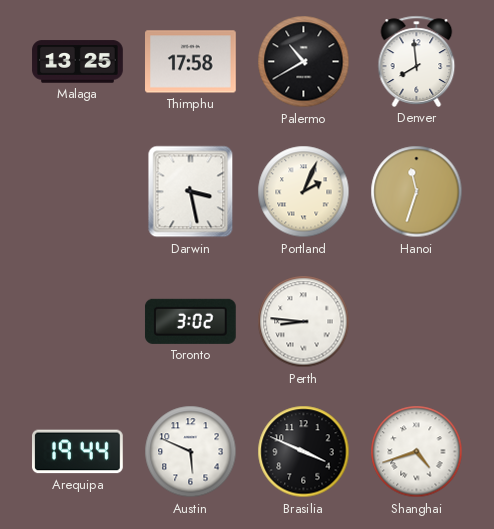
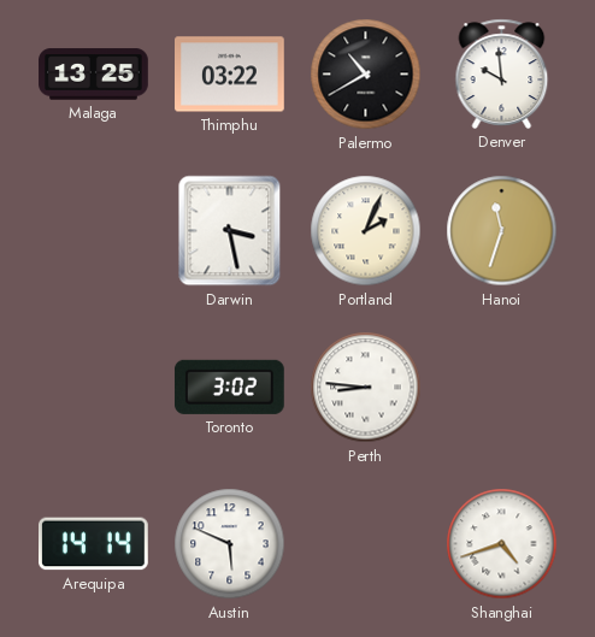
Thimphu: 17:58 -> 03:22
Denver: 7:59 -> 9:59
Arequipa: 19:44 -> 14:14
Brasilia: 3:49 -> none
